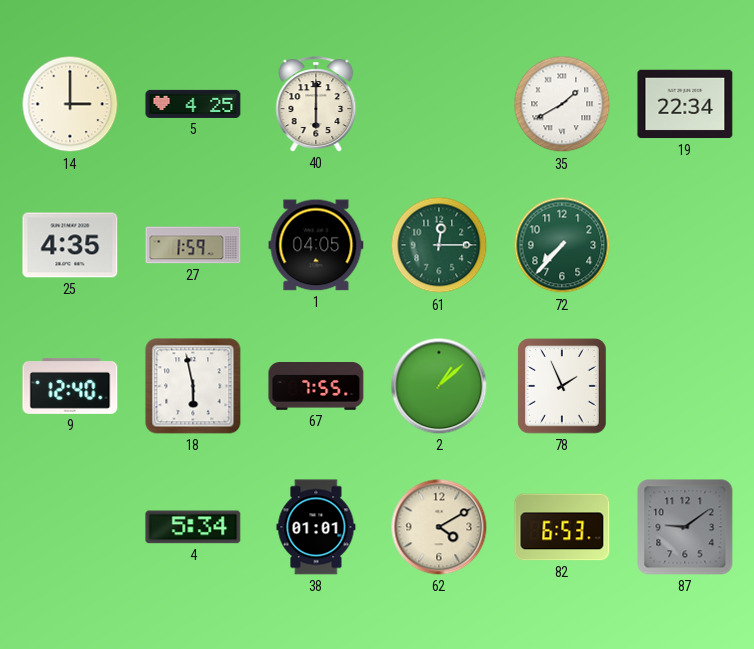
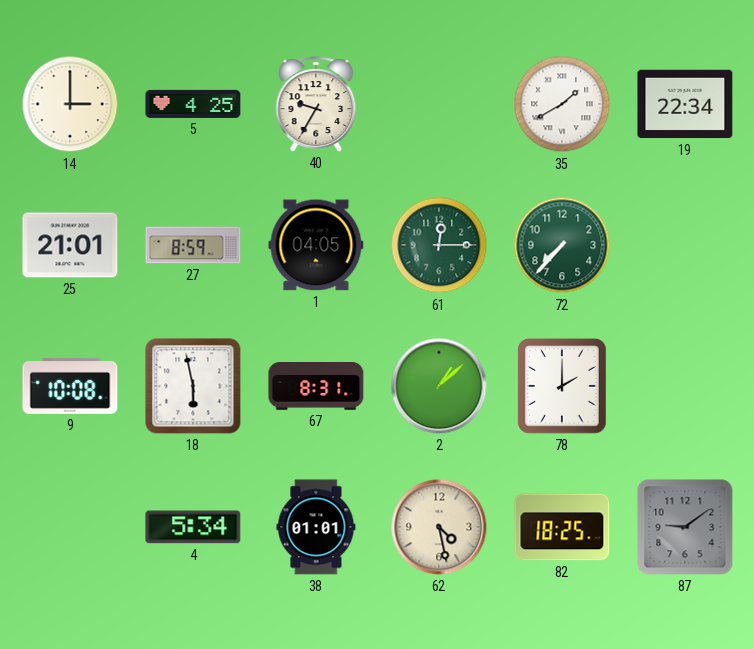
40: 6:00 -> 9:35
25: 4:35 -> 21:01
27: 1:59 -> 8:59
9: 12:40 -> 10:08
67: 7:55 -> 8:31
78: 1:56 -> 2:00
62: 4:10 -> 4:28
82: 6:53 -> 18:25
